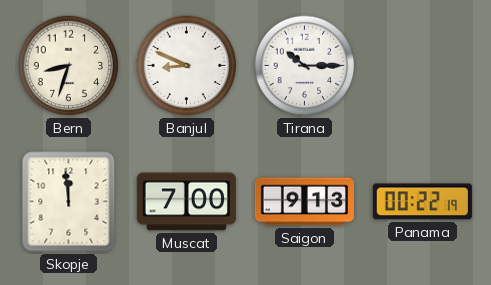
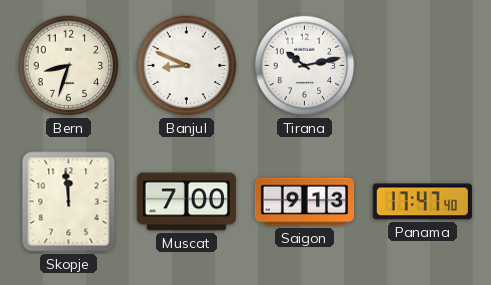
Tirana: 10:15 -> 10:13
Panama: 00:22 -> 17:47
